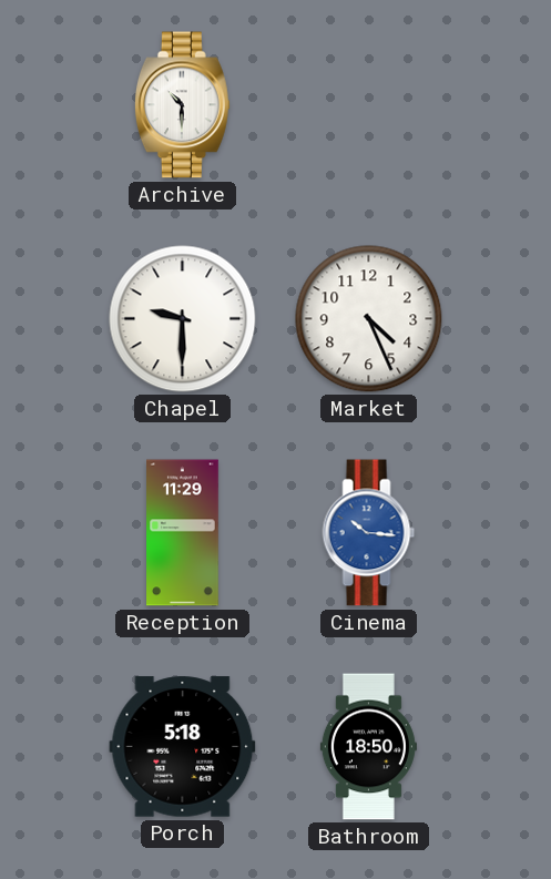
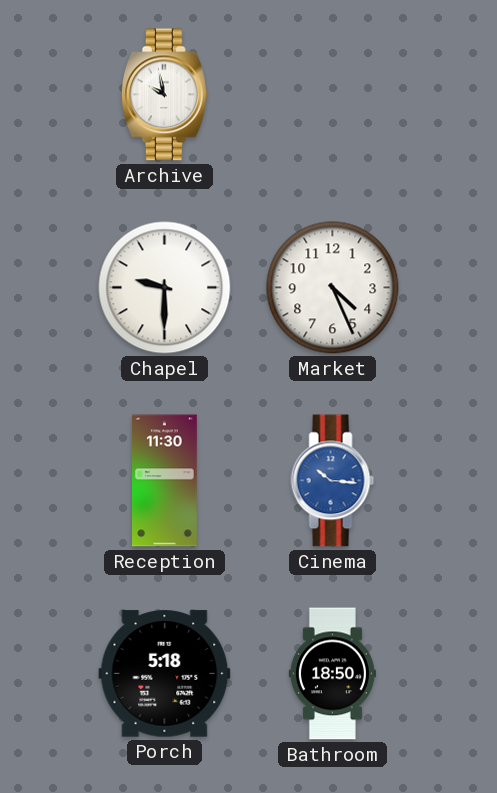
Archive: 10:30 -> 9:58
Reception: 11:29 -> 11:30
